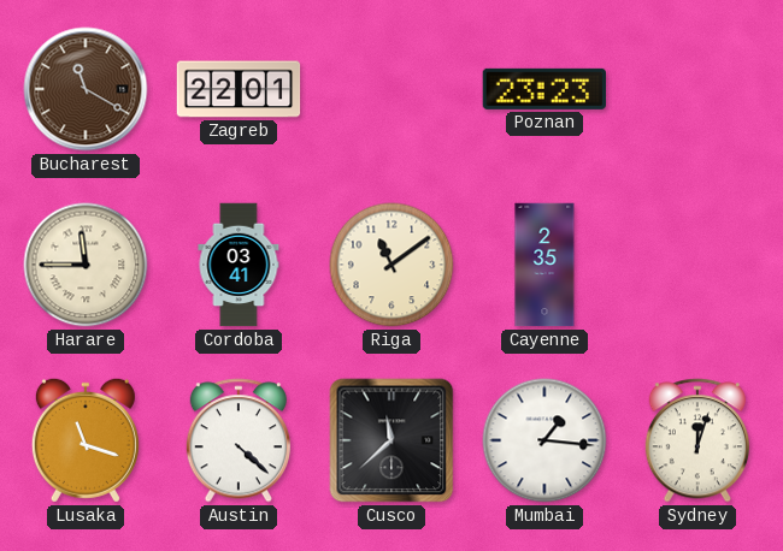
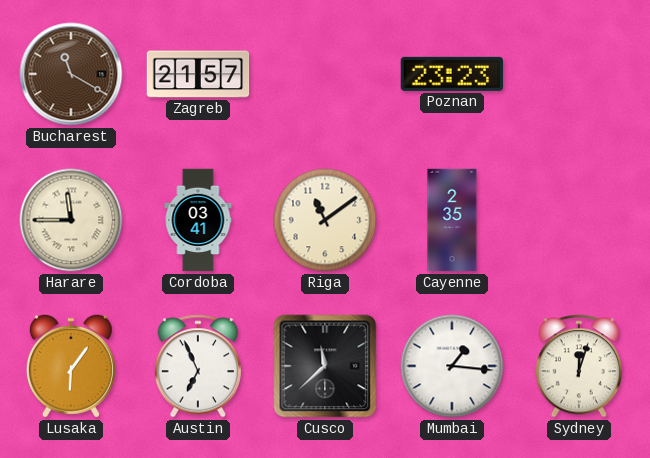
Zagreb: 22:01 -> 21:57
Lusaka: 11:18 -> 6:06
Austin: 4:22 -> 6:56
